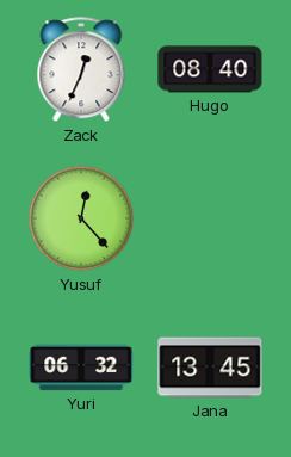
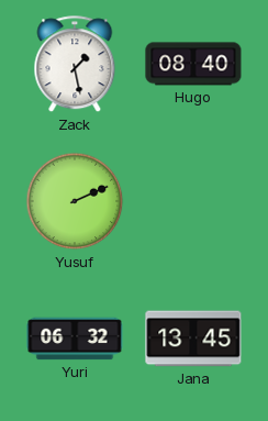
Zack: 12:34 -> 1:28
Yusuf: 12:23 -> 2:11
